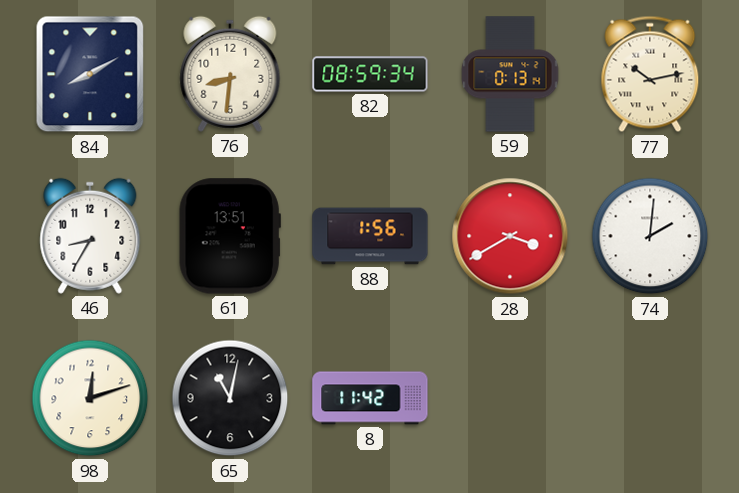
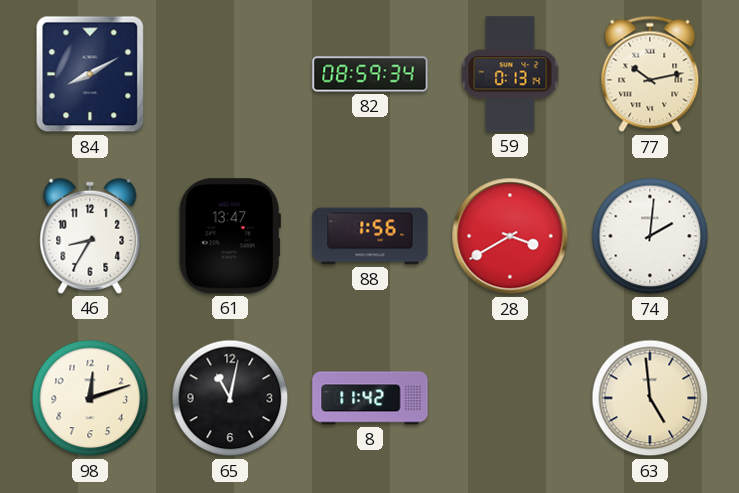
76: 8:31 -> none
61: 13:51 -> 13:47
63: none -> 4:59
